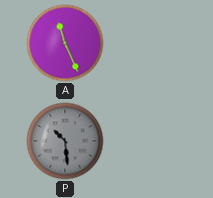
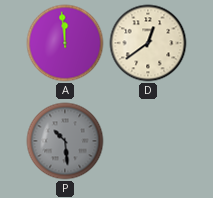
A: 11:26 -> 11:59
D: none -> 12:39
